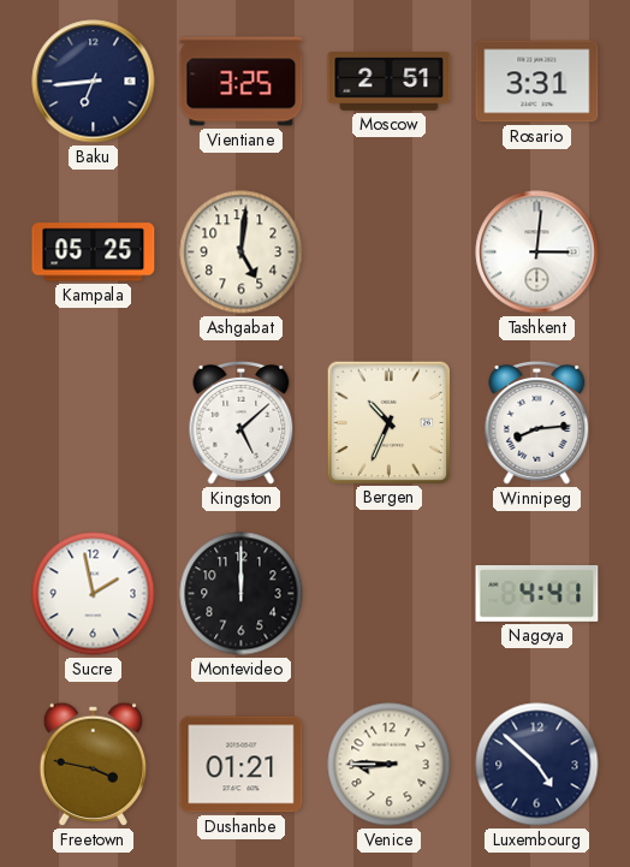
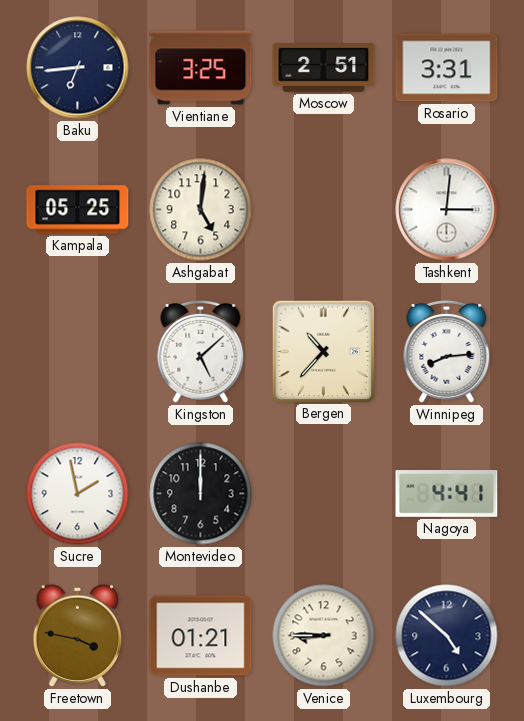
Bergen: 10:34 -> 10:37
